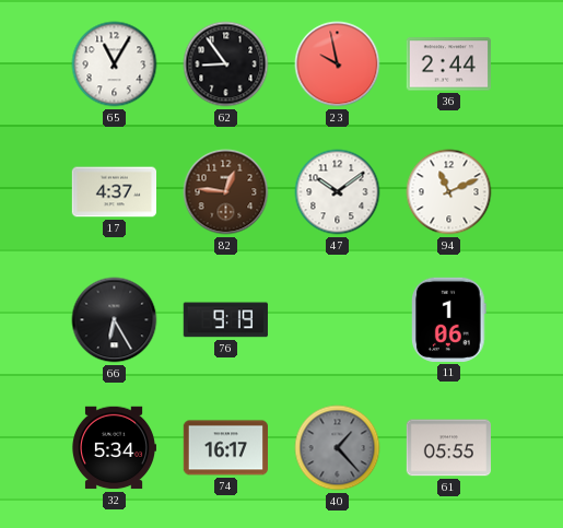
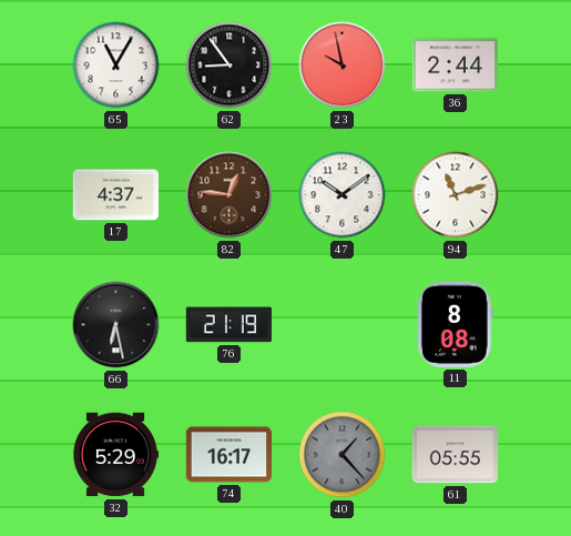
94: 11:11 -> 11:12
66: 6:25 -> 6:28
76: 9:19 -> 21:19
11: 1:06 -> 8:08
32: 5:34 -> 5:29
